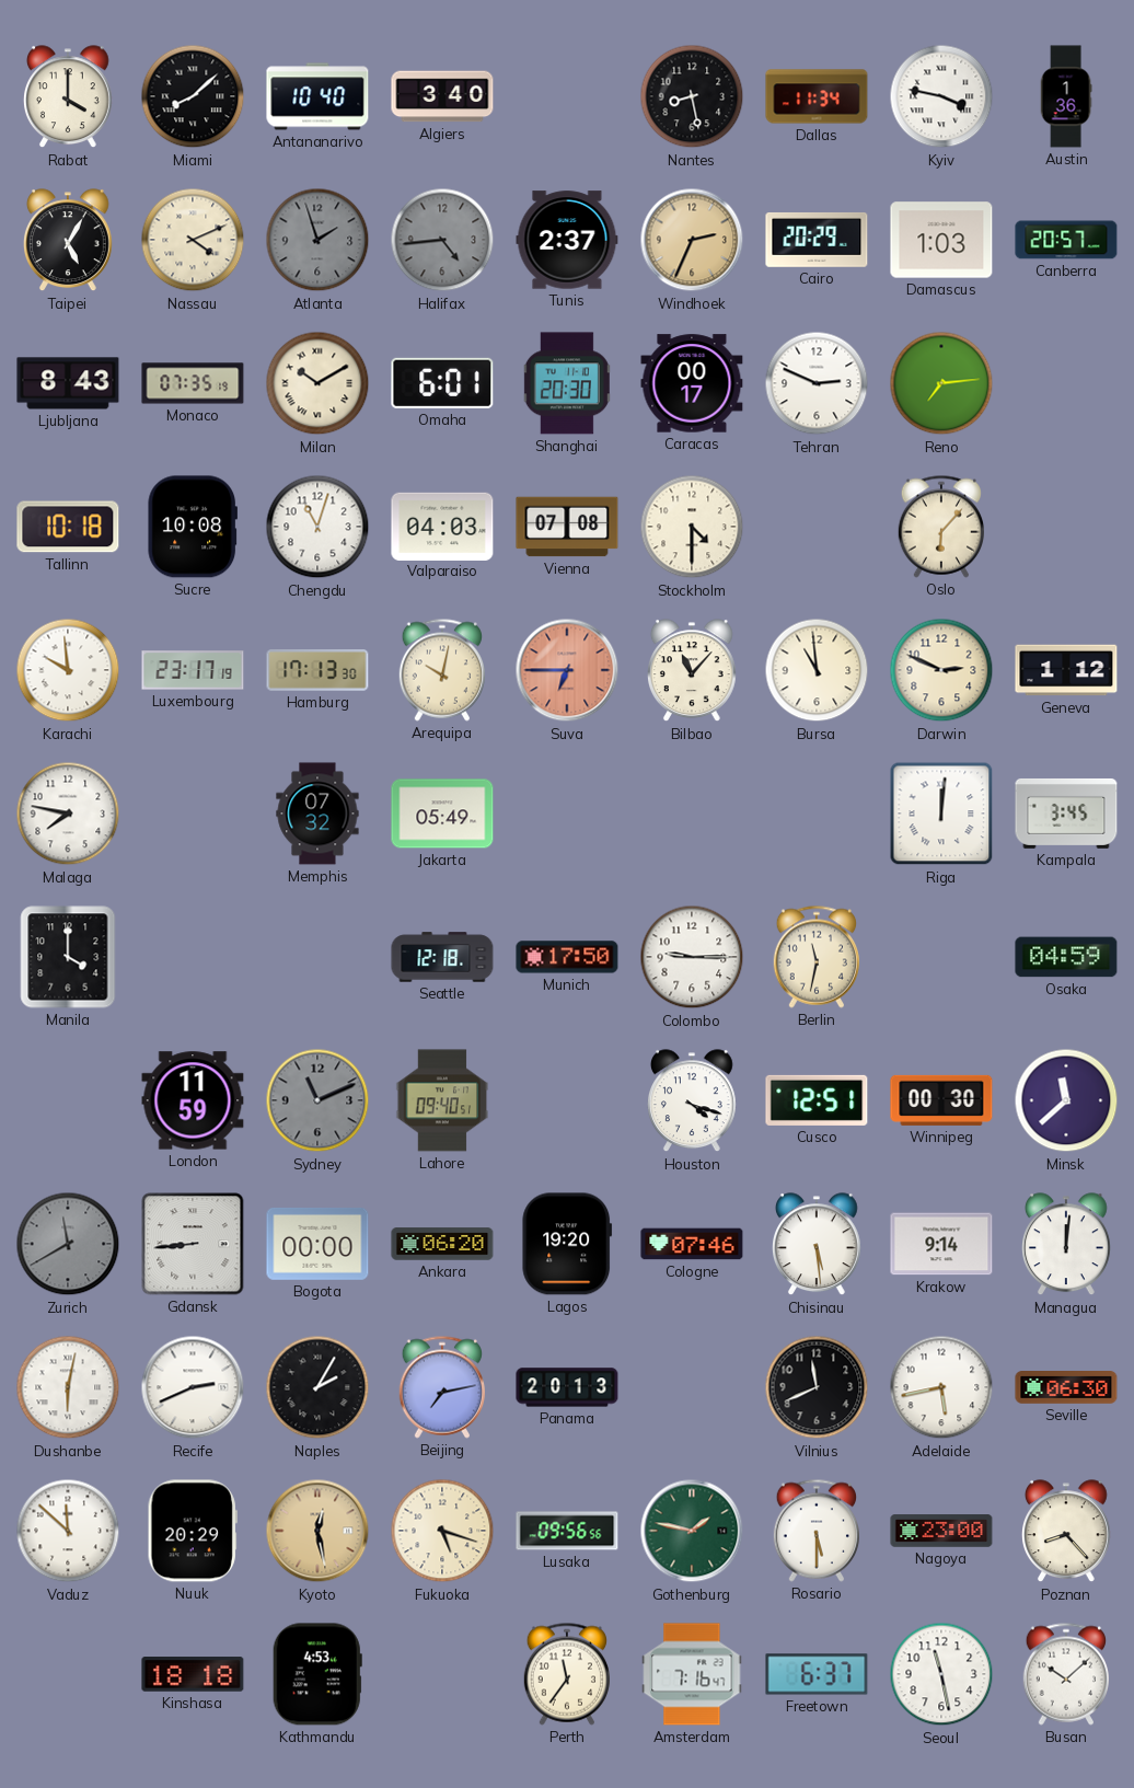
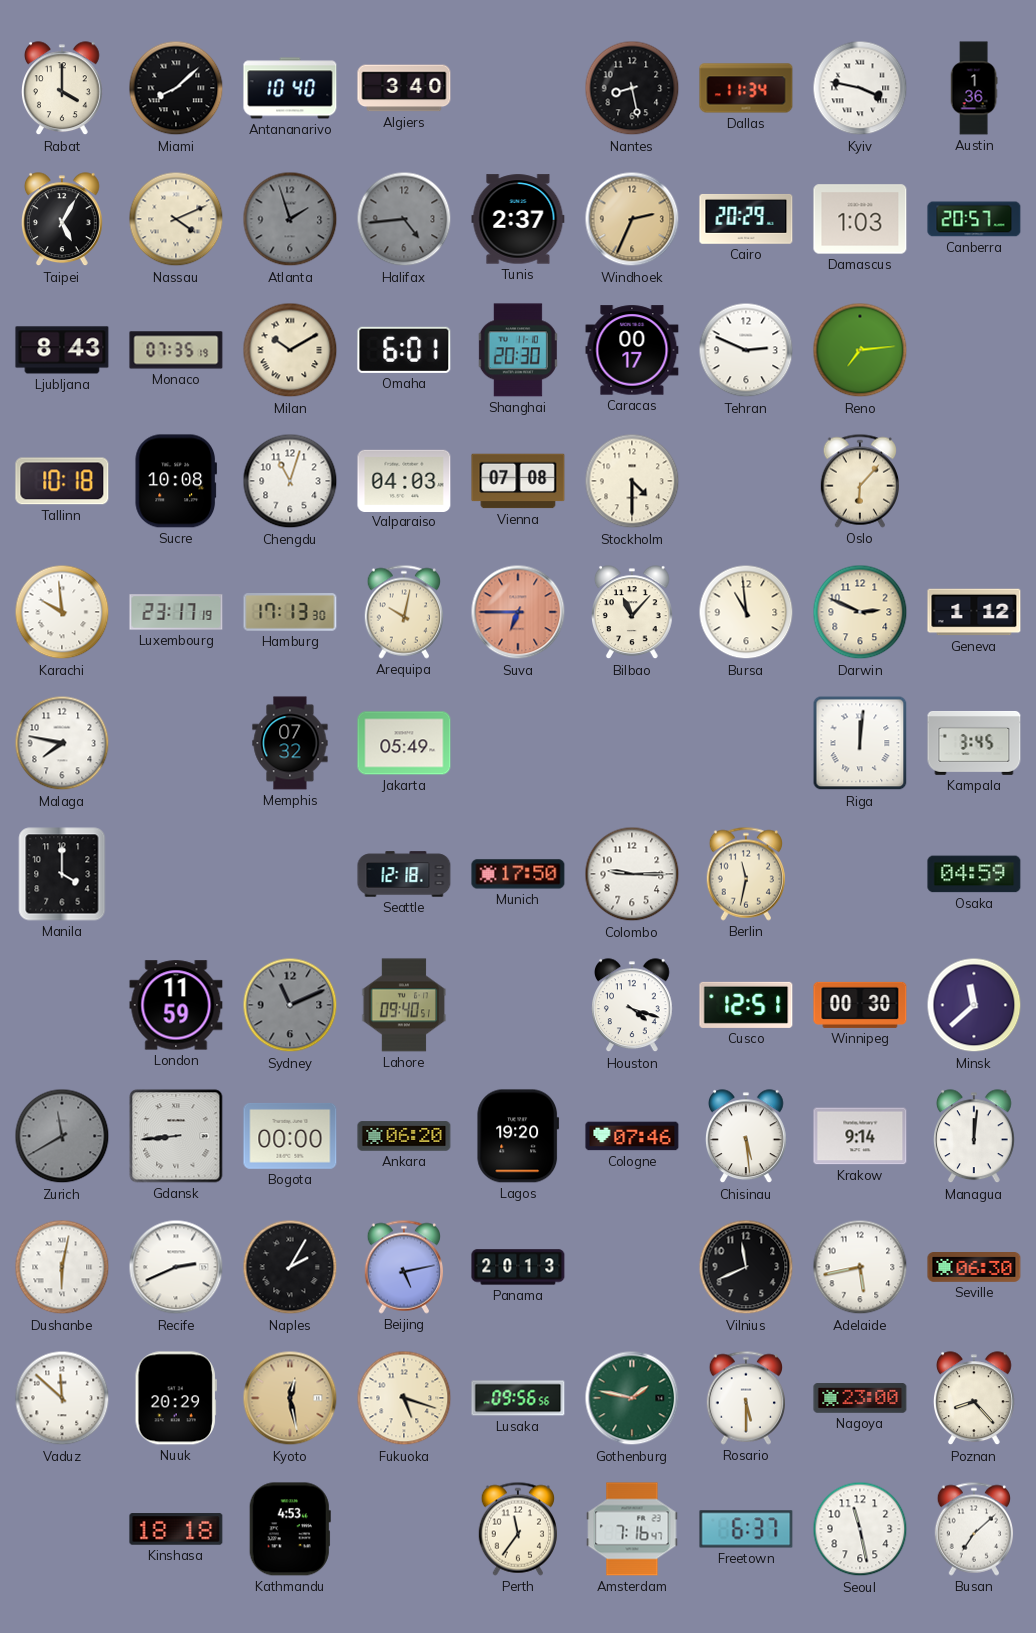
Beijing: 7:13 -> 5:13
Busan: 10:08 -> 7:08
